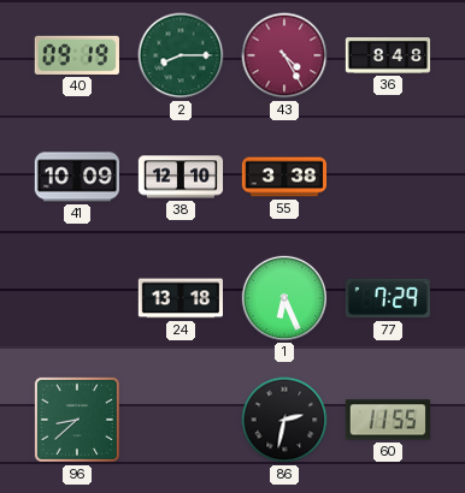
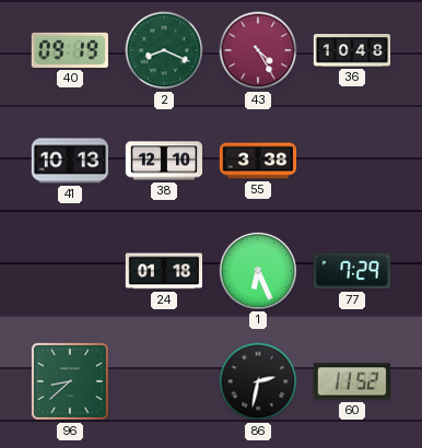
2: 8:15 -> 8:19
36: 8:48 -> 10:48
41: 10:09 -> 10:13
24: 13:18 -> 01:18
60: 11:55 -> 11:52
